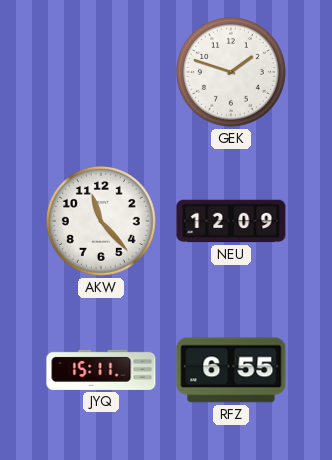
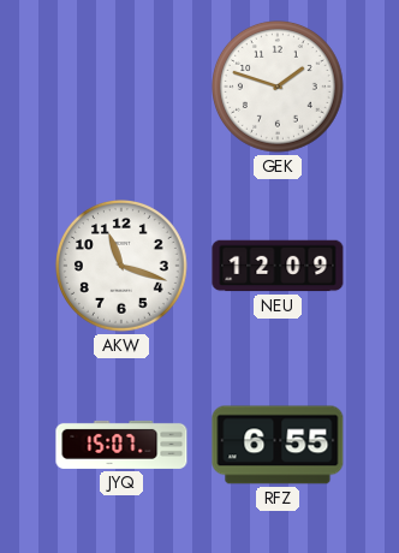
AKW: 11:23 -> 11:18
JYQ: 15:11 -> 15:07
